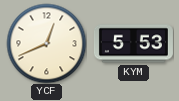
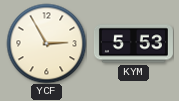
YCF: 12:41 -> 2:55
